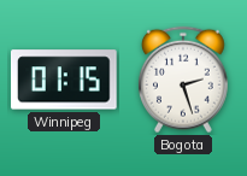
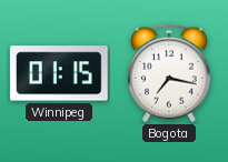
Bogota: 2:27 -> 7:17
